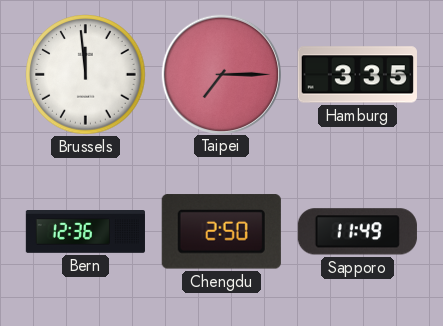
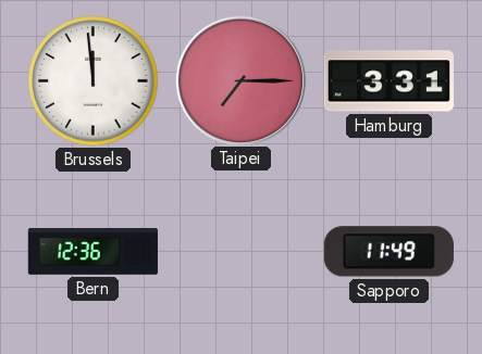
Hamburg: 3:35 -> 3:31
Chengdu: 2:50 -> none
